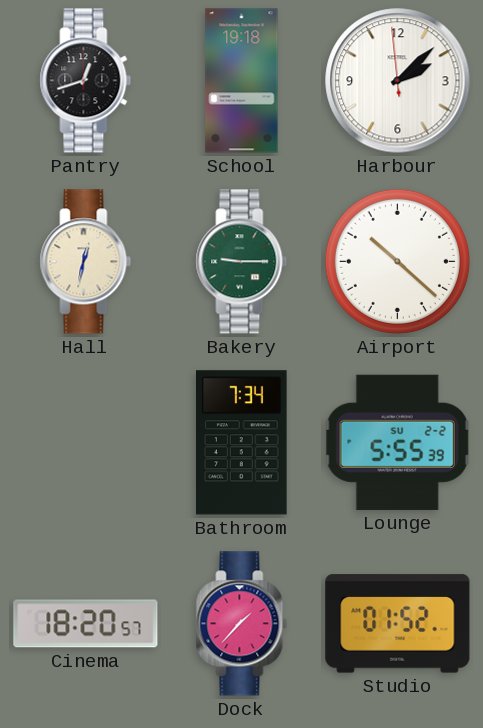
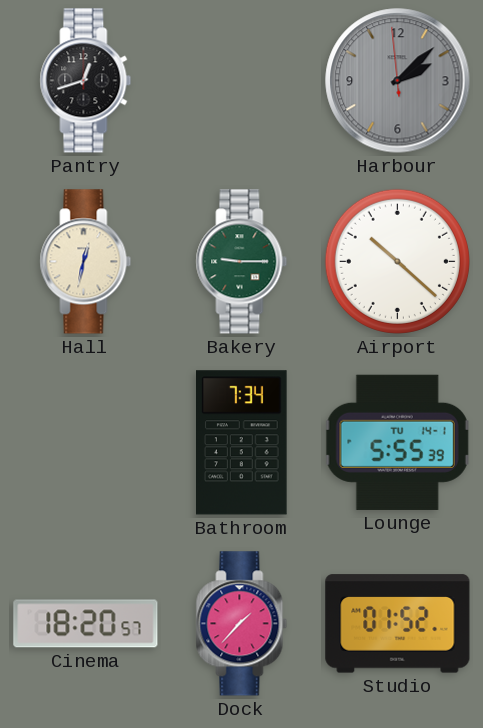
School: 19:18 -> none
Harbour dial: white -> grey
Lounge date: SU 2-2 -> TU 14-1
